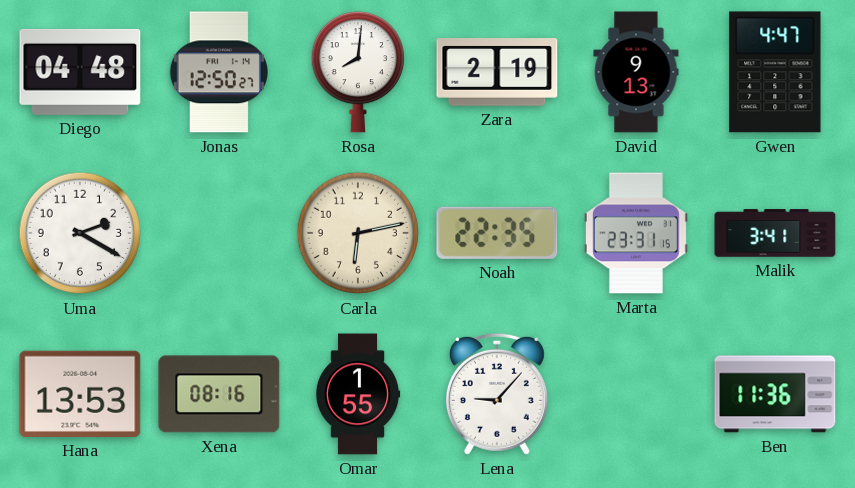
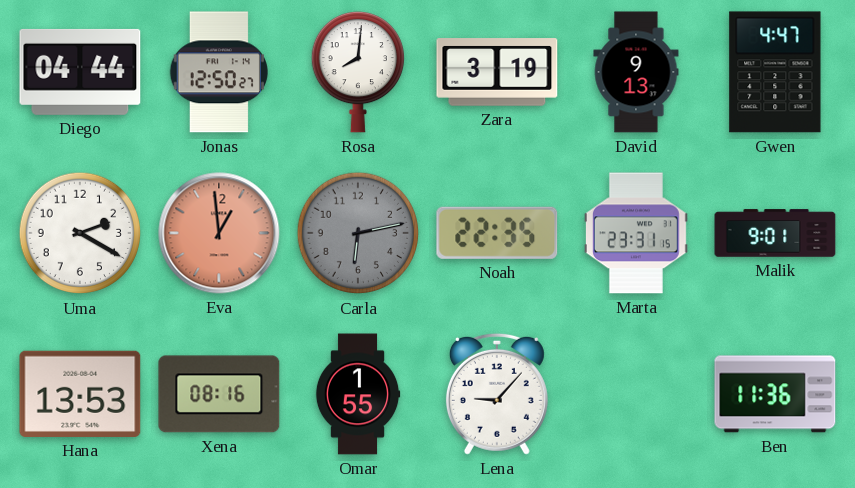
Diego: 04:48 -> 04:44
Zara: 2:19 -> 3:19
Eva: none -> 12:59
Carla dial: cream -> grey
Malik: 3:41 -> 9:01
